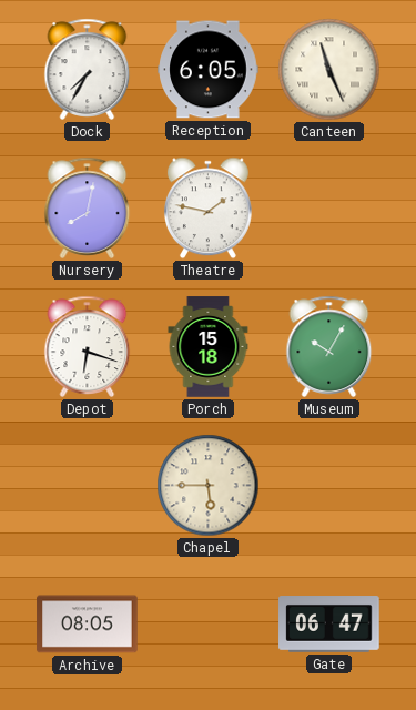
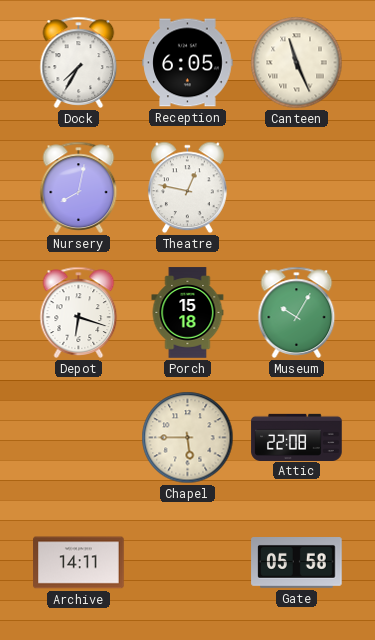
Theatre: 1:47 -> 12:47
Attic: none -> 22:08
Archive: 08:05 -> 14:11
Gate: 06:47 -> 05:58
